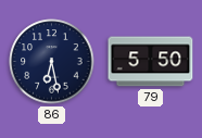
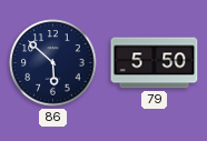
86: 6:28 -> 5:52
